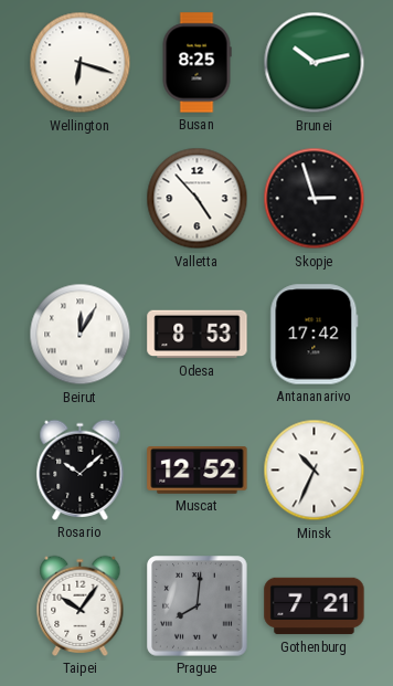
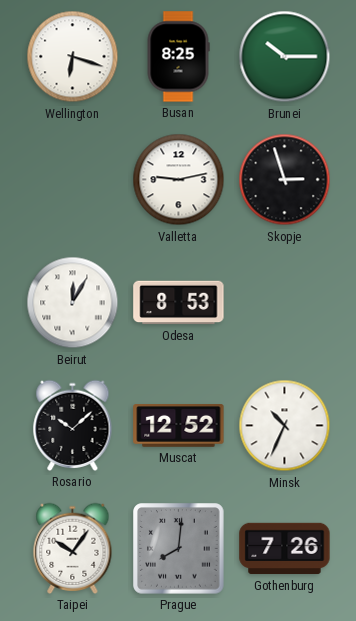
Brunei: 10:13 -> 10:15
Valletta: 4:53 -> 9:13
Antananarivo: 17:42 -> none
Gothenburg: 7:21 -> 7:26
